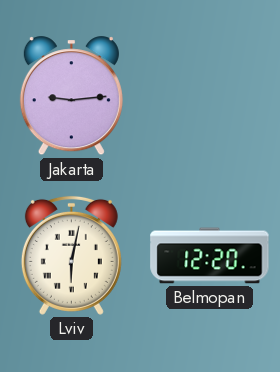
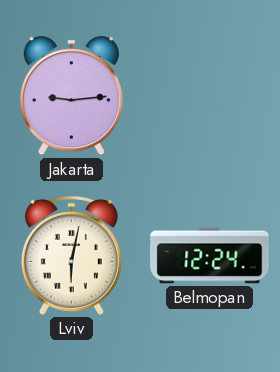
Belmopan: 12:20 -> 12:24
